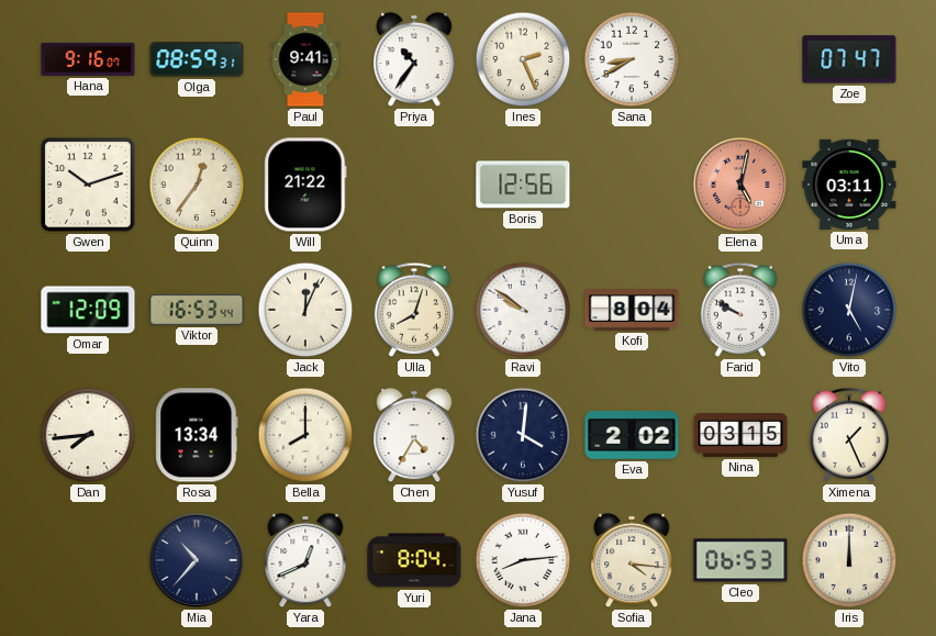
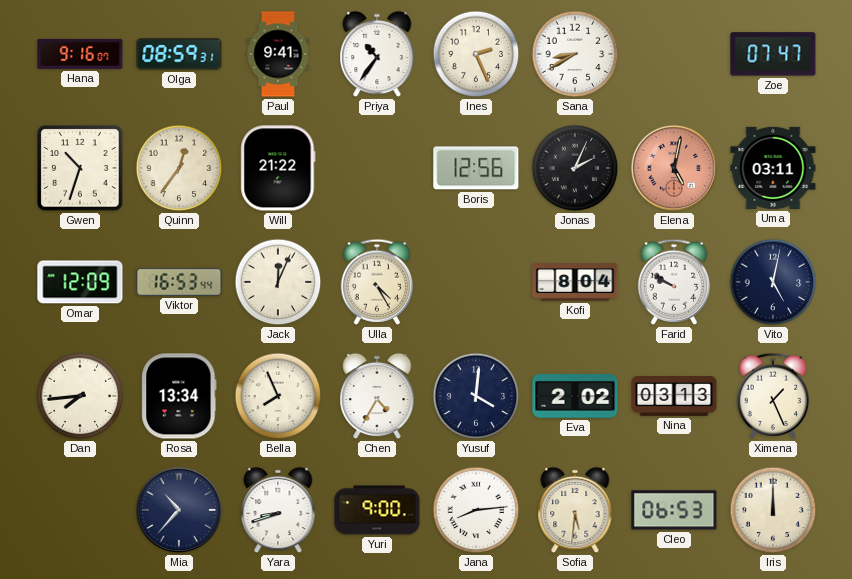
Gwen: 10:12 -> 10:33
Jonas: none -> 2:04
Ulla: 8:03 -> 4:25
Ravi: 9:51 -> none
Bella: 8:00 -> 7:56
Nina: 03:15 -> 03:13
Yara: 12:41 -> 8:42
Yuri: 8:04 -> 9:00
Sofia: 4:16 -> 5:31
